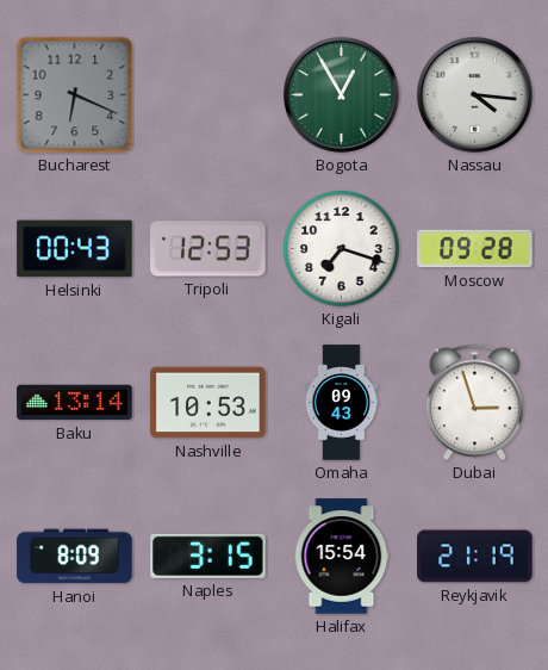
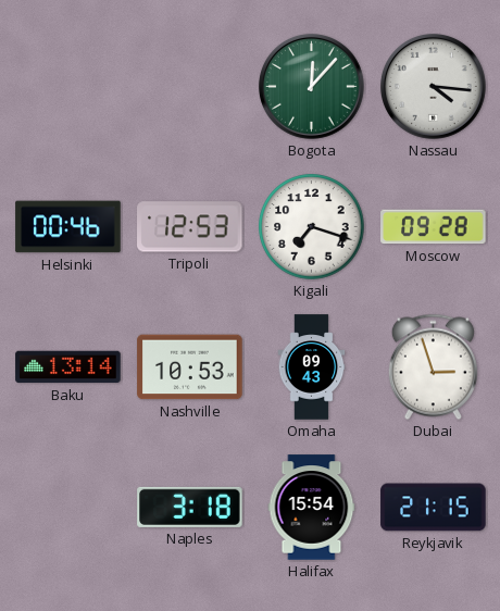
Bucharest: 6:19 -> none
Bogota: 12:55 -> 12:07
Helsinki: 00:43 -> 00:46
Hanoi: 8:09 -> none
Naples: 3:15 -> 3:18
Reykjavik: 21:19 -> 21:15
